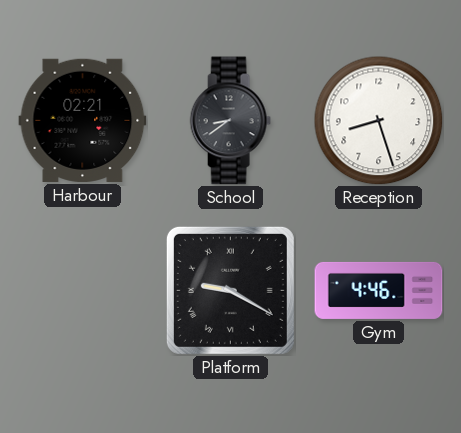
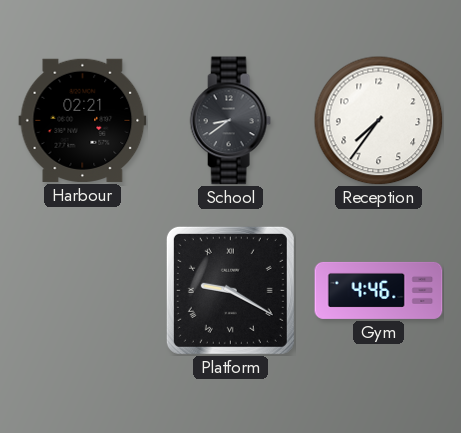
Reception: 8:27 -> 7:36
